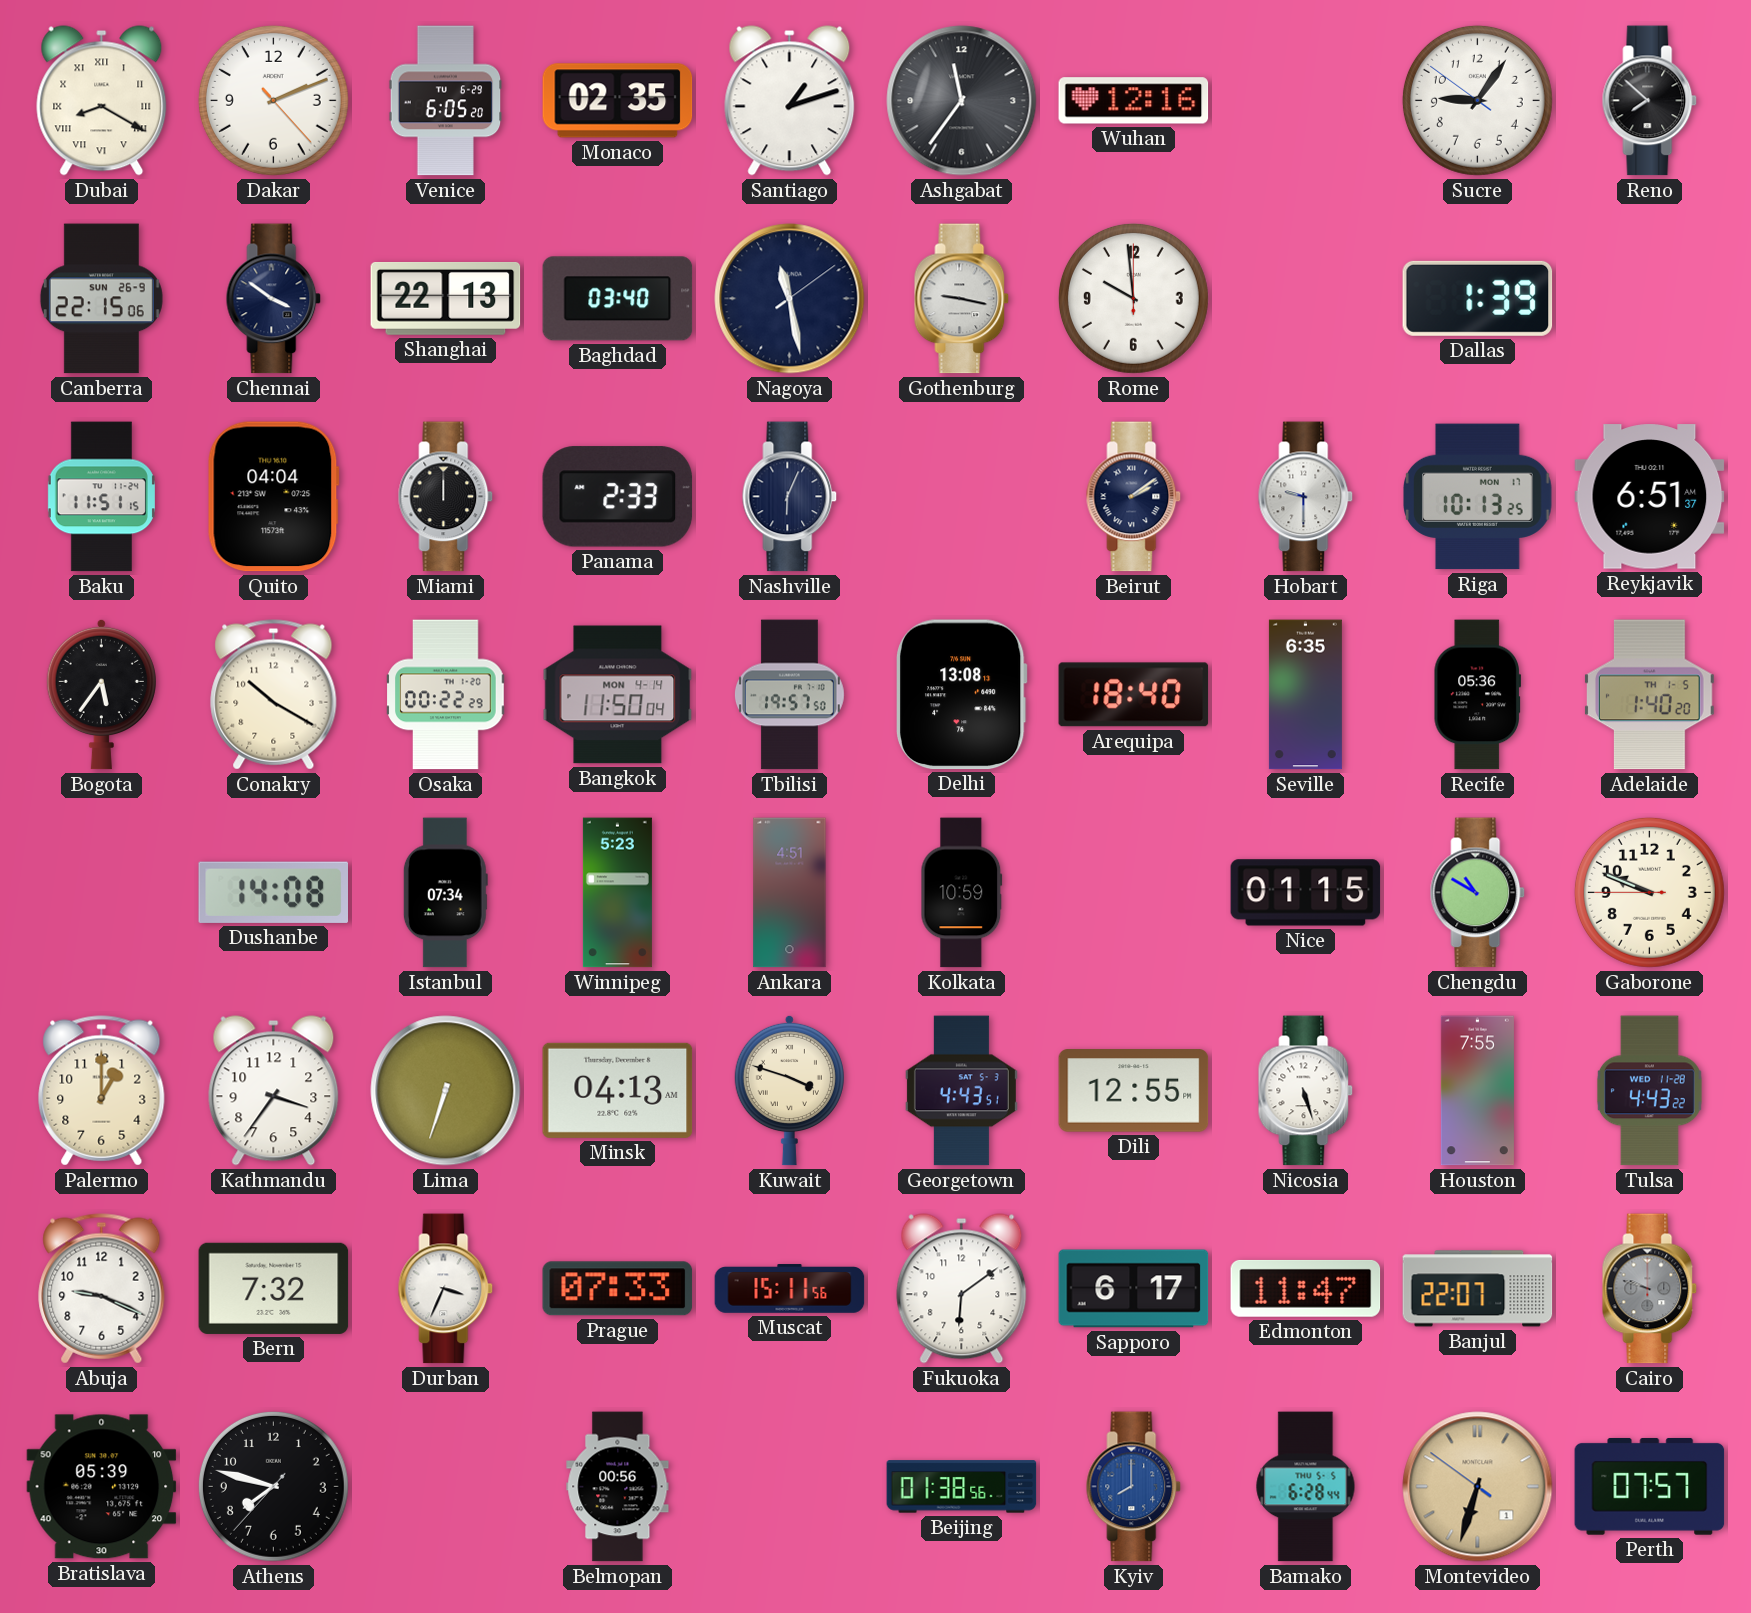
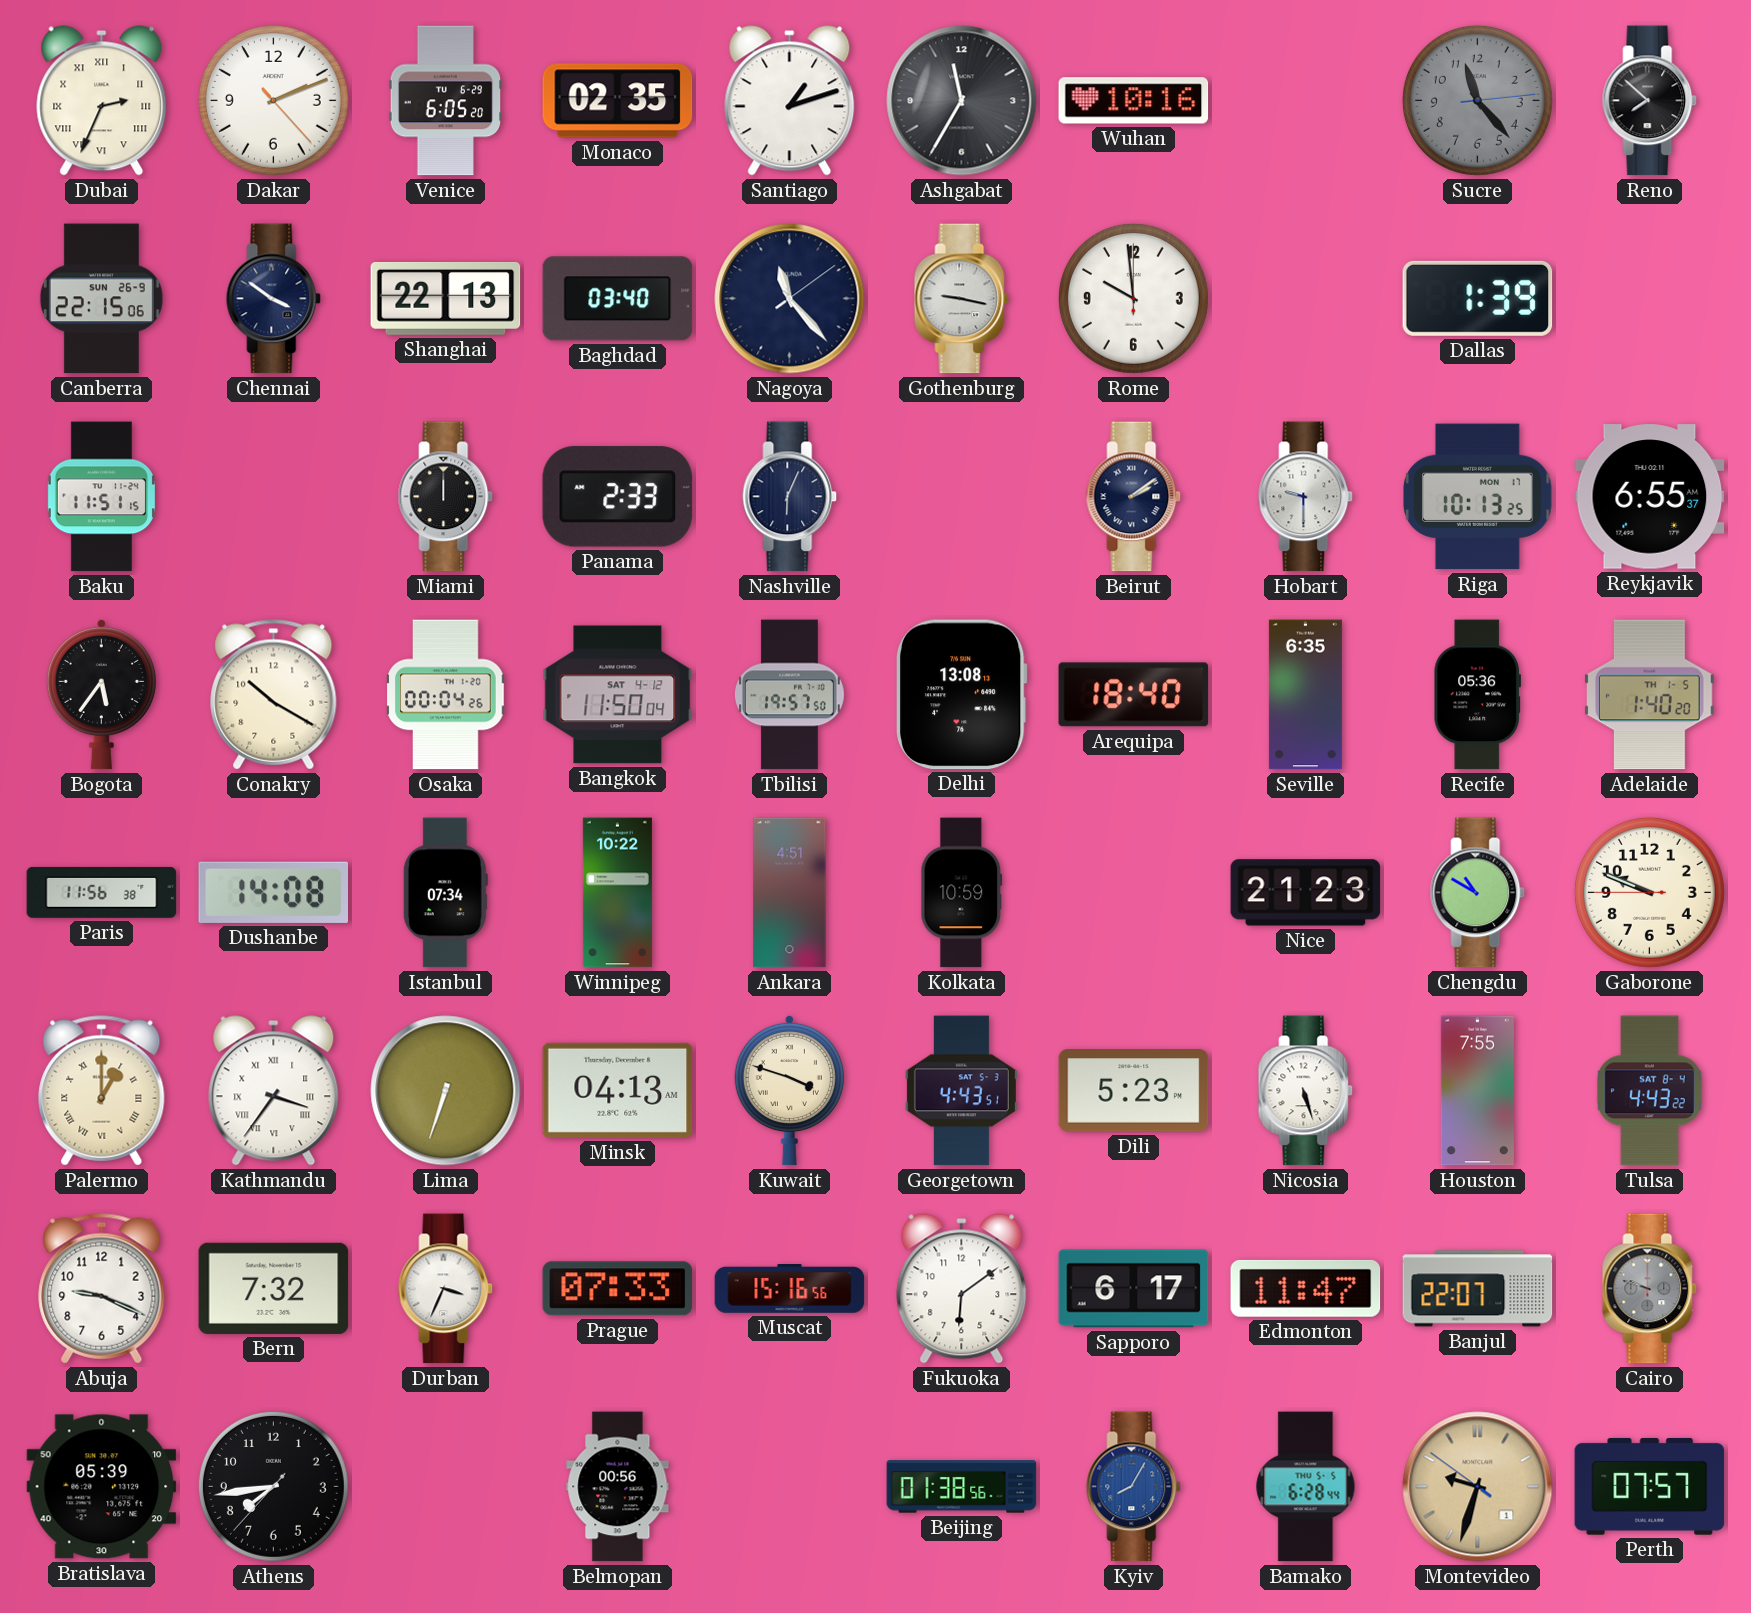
Dubai: 8:20 -> 2:34
Ashgabat: 11:36 -> 11:35
Wuhan: 12:16 -> 10:16
Sucre: 9:05 -> 11:23
Sucre dial: white -> grey
Nagoya: 11:28 -> 11:23
Quito: 04:04 -> none
Reykjavik: 6:51 -> 6:55
Osaka: 00:22 -> 00:04
Bangkok date: MON 4-14 -> SAT 4-12
Paris: none -> 11:56
Winnipeg: 5:23 -> 10:22
Nice: 01:15 -> 21:23
Palermo numerals: Arabic -> Roman
Kathmandu numerals: Arabic -> Roman
Dili: 12:55 -> 5:23
Tulsa date: WED 11-28 -> SAT 8-4
Muscat: 15:11 -> 15:16
Athens: 7:47 -> 7:43
Kyiv: 8:00 -> 8:05
Montevideo: 6:32 -> 9:32
